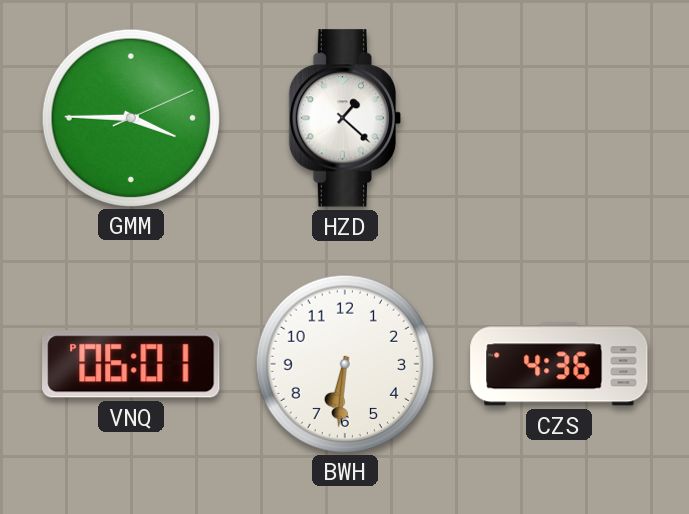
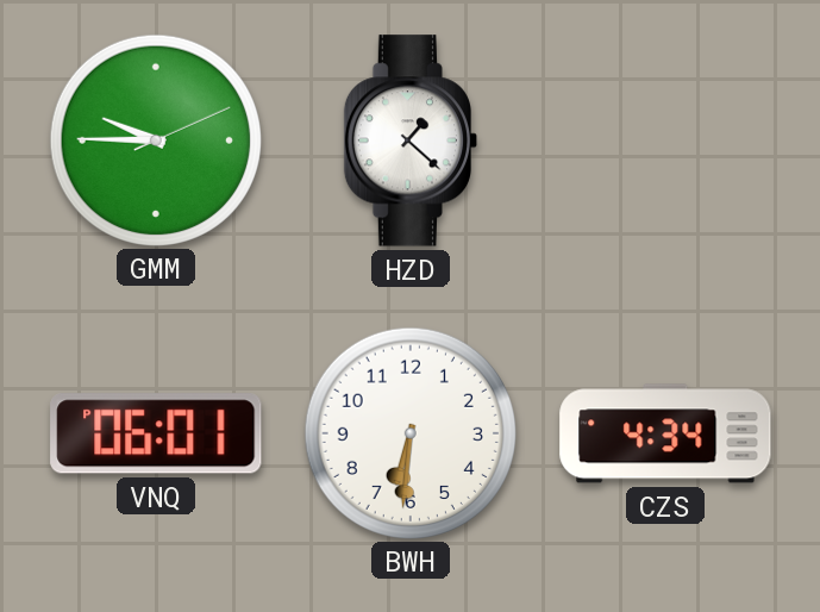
GMM: 3:45 -> 9:45
CZS: 4:36 -> 4:34
